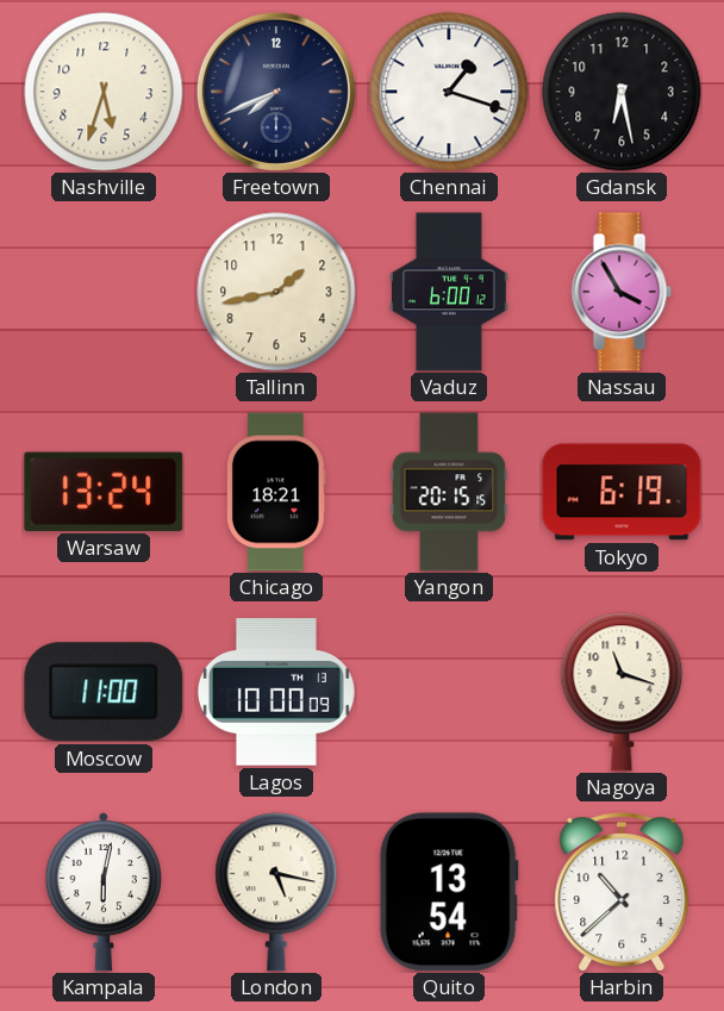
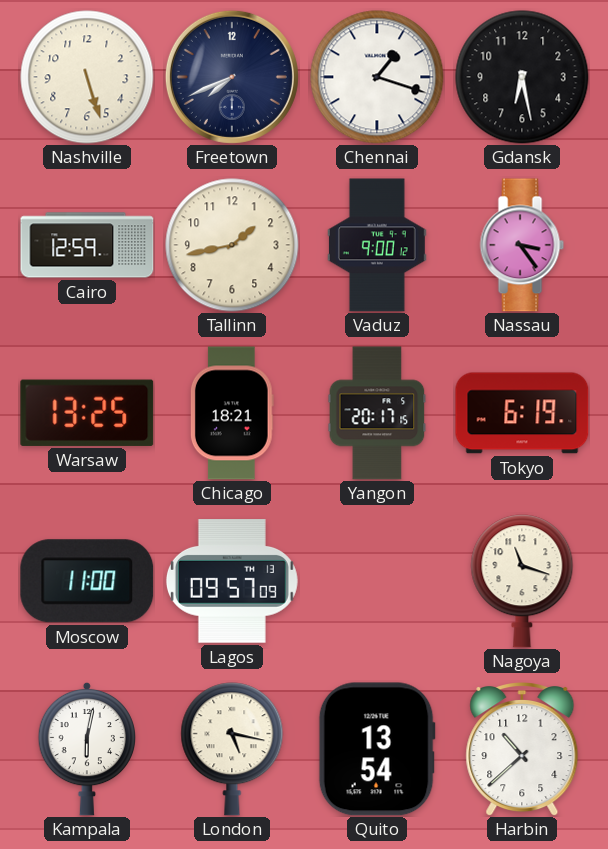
Nashville: 5:33 -> 5:27
Cairo: none -> 12:59
Vaduz: 6:00 -> 9:00
Nassau: 3:55 -> 3:24
Warsaw: 13:24 -> 13:25
Yangon: 20:15 -> 20:17
Lagos: 10:00 -> 09:57
